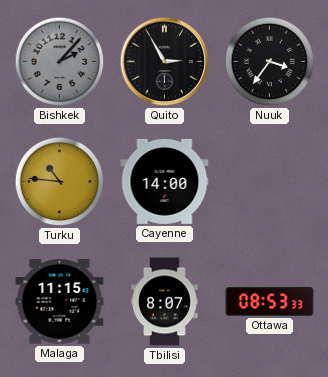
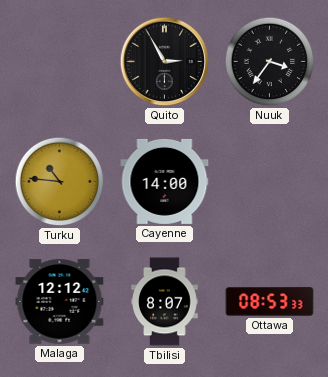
Bishkek: 2:07 -> none
Malaga: 11:15 -> 12:12
